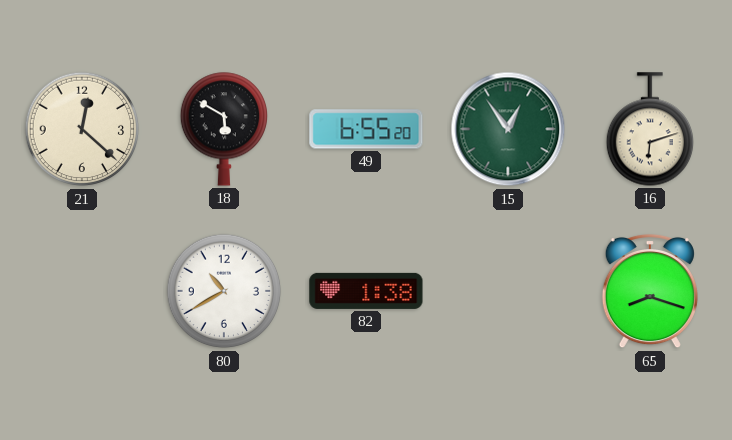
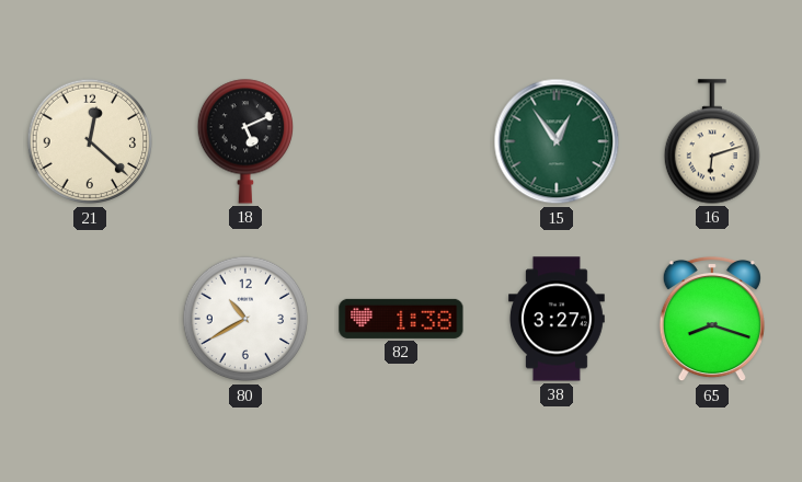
18: 5:50 -> 5:11
49: 6:55 -> none
38: none -> 3:27
